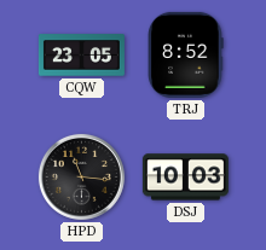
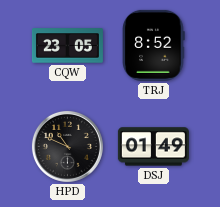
HPD: 11:16 -> 10:49
DSJ: 10:03 -> 01:49
